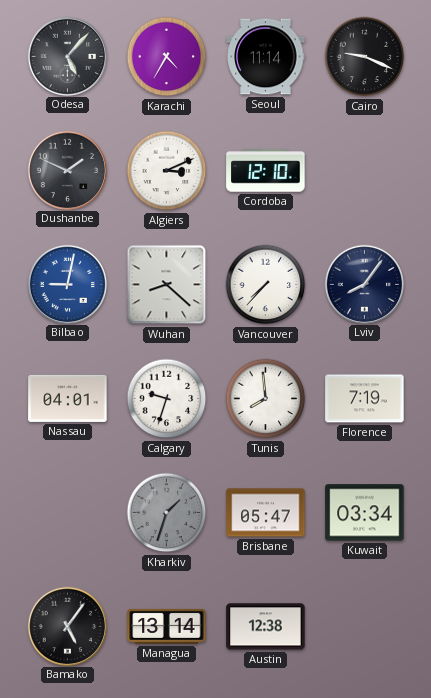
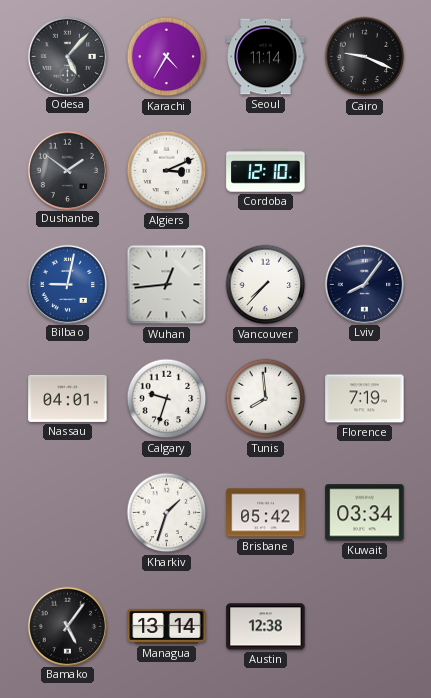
Dushanbe: 1:49 -> 1:51
Wuhan: 8:22 -> 12:44
Kharkiv dial: grey -> white
Brisbane: 05:47 -> 05:42
